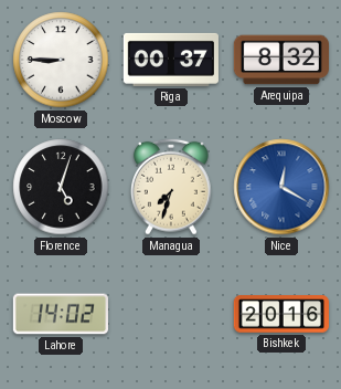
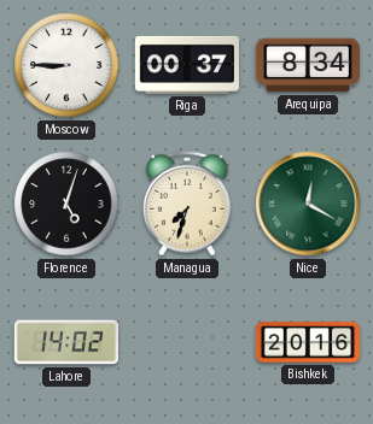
Arequipa: 8:32 -> 8:34
Nice dial: blue -> green
